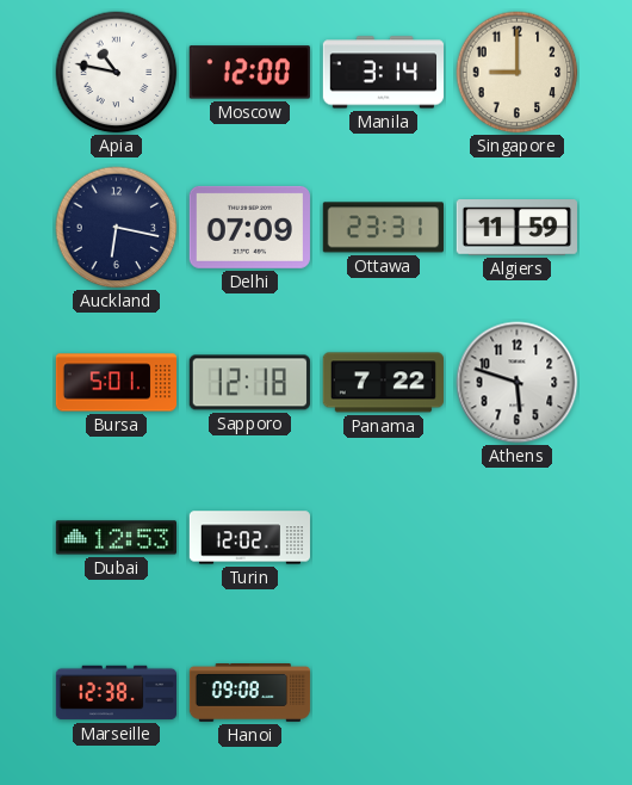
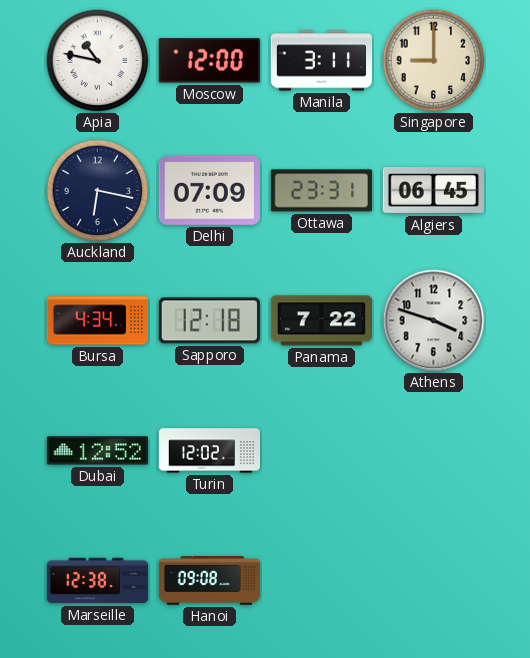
Manila: 3:14 -> 3:11
Algiers: 11:59 -> 06:45
Bursa: 5:01 -> 4:34
Athens: 5:48 -> 3:48
Dubai: 12:53 -> 12:52
